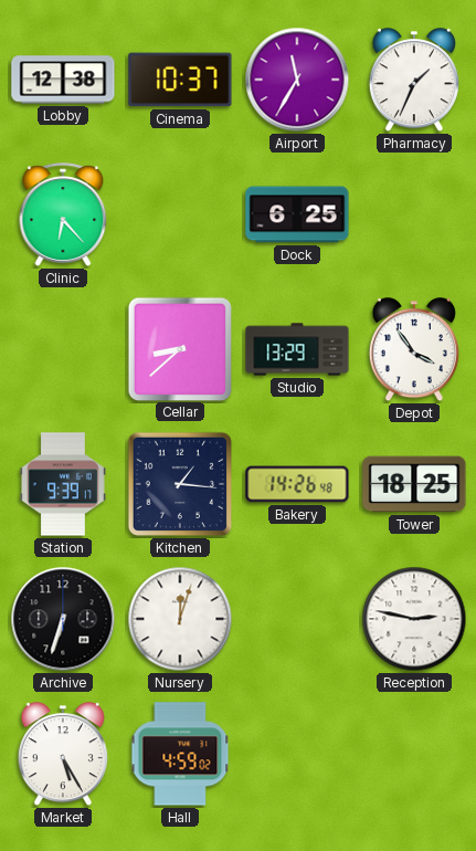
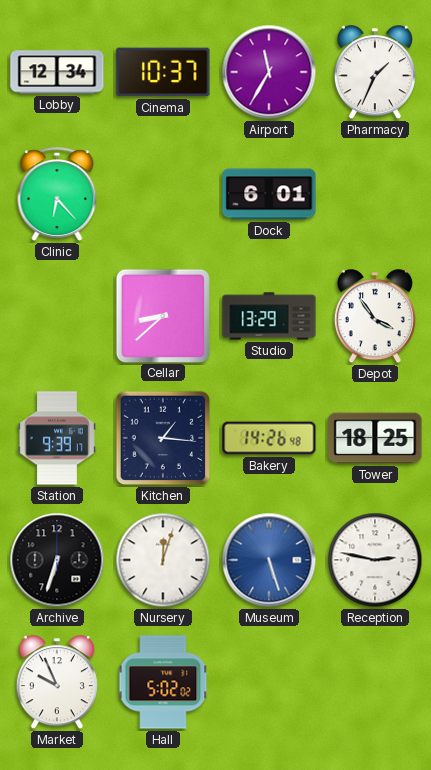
Lobby: 12:38 -> 12:34
Dock: 6:25 -> 6:01
Museum: none -> 5:27
Market: 5:25 -> 9:56
Hall: 4:59 -> 5:02
